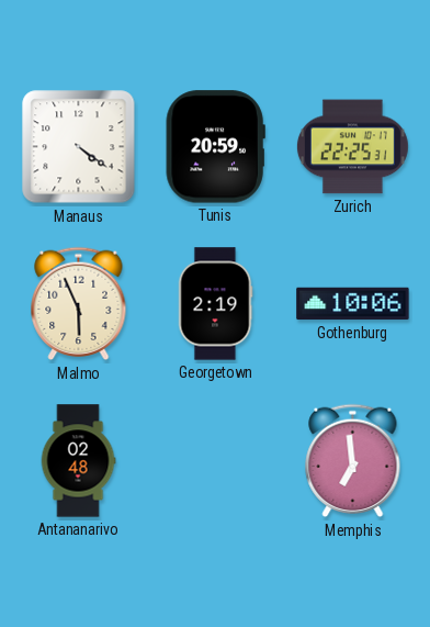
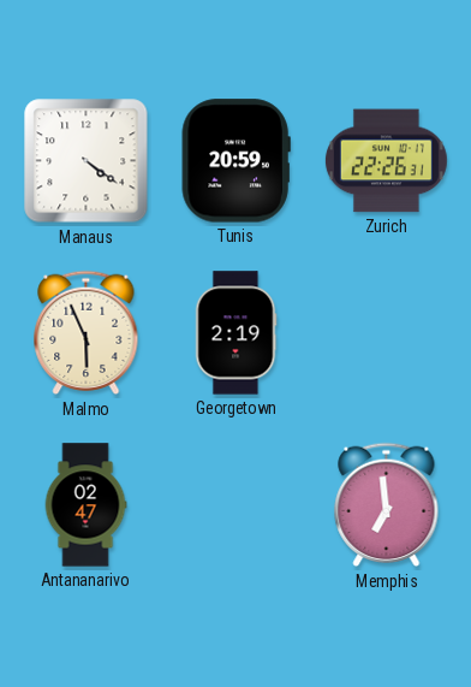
Zurich: 22:25 -> 22:26
Gothenburg: 10:06 -> none
Antananarivo: 02:48 -> 02:47
